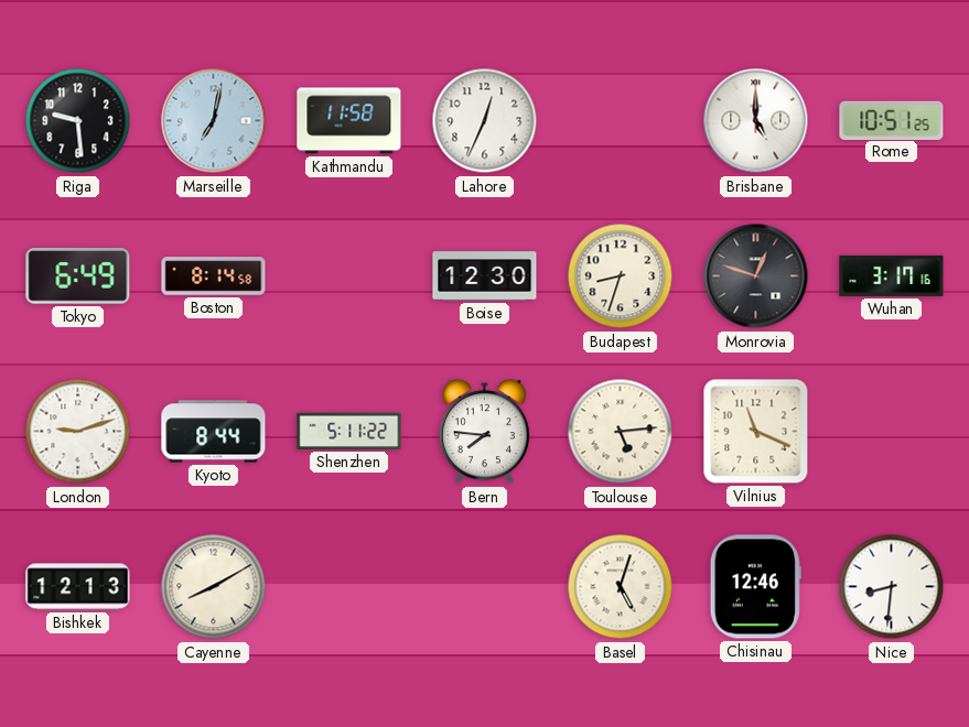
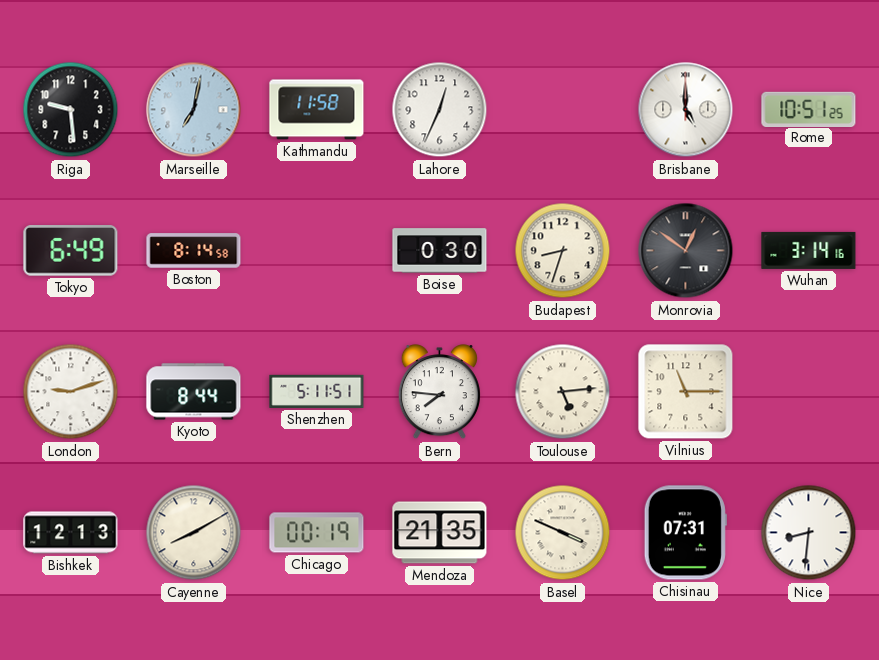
Boise: 12:30 -> 0:30
Monrovia: 12:48 -> 12:51
Wuhan: 3:17 -> 3:14
Shenzhen: 5:11:22 -> 5:11:51
Vilnius: 11:19 -> 11:15
Chicago: none -> 00:19
Mendoza: none -> 21:35
Basel: 5:03 -> 3:49
Chisinau: 12:46 -> 07:31
